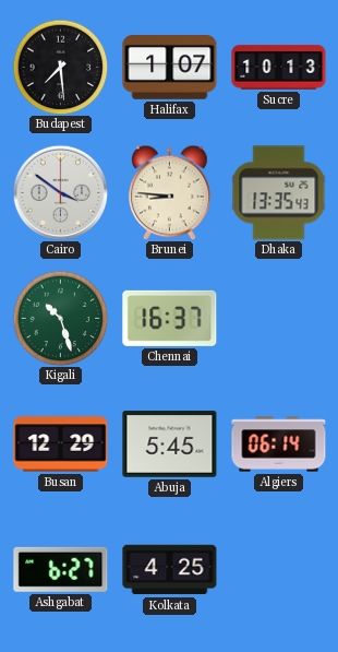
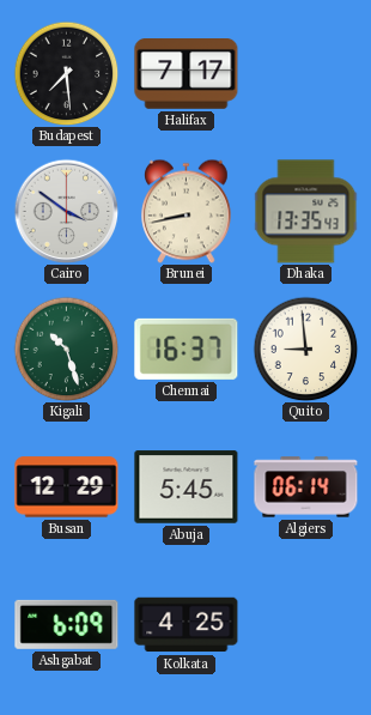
Halifax: 1:07 -> 7:17
Sucre: 10:13 -> none
Brunei: 8:46 -> 8:43
Quito: none -> 8:59
Ashgabat: 6:27 -> 6:09
